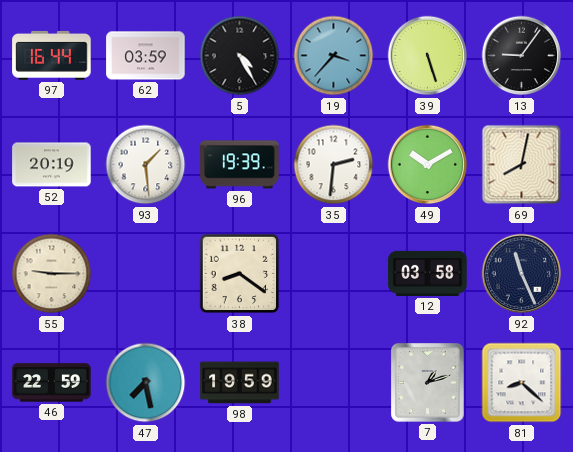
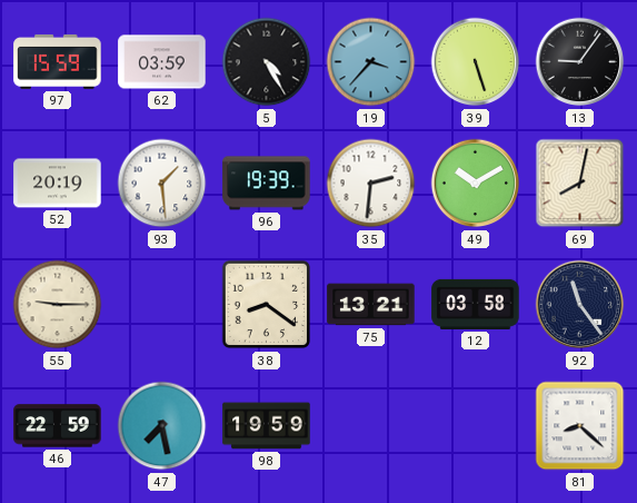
97: 16:44 -> 15:59
75: none -> 13:21
92: 11:26 -> 11:24
7: 1:12 -> none
